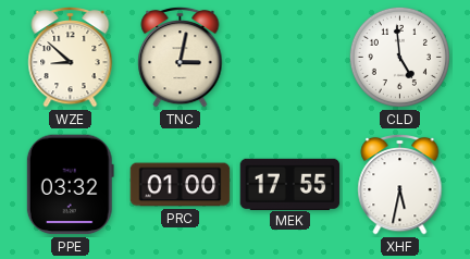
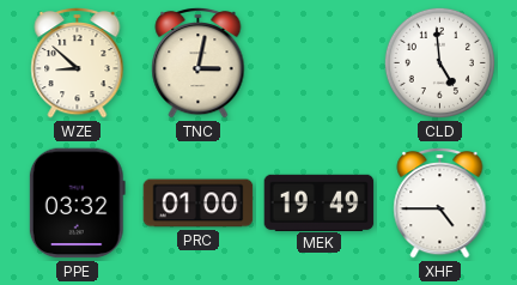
MEK: 17:55 -> 19:49
XHF: 5:32 -> 4:45
